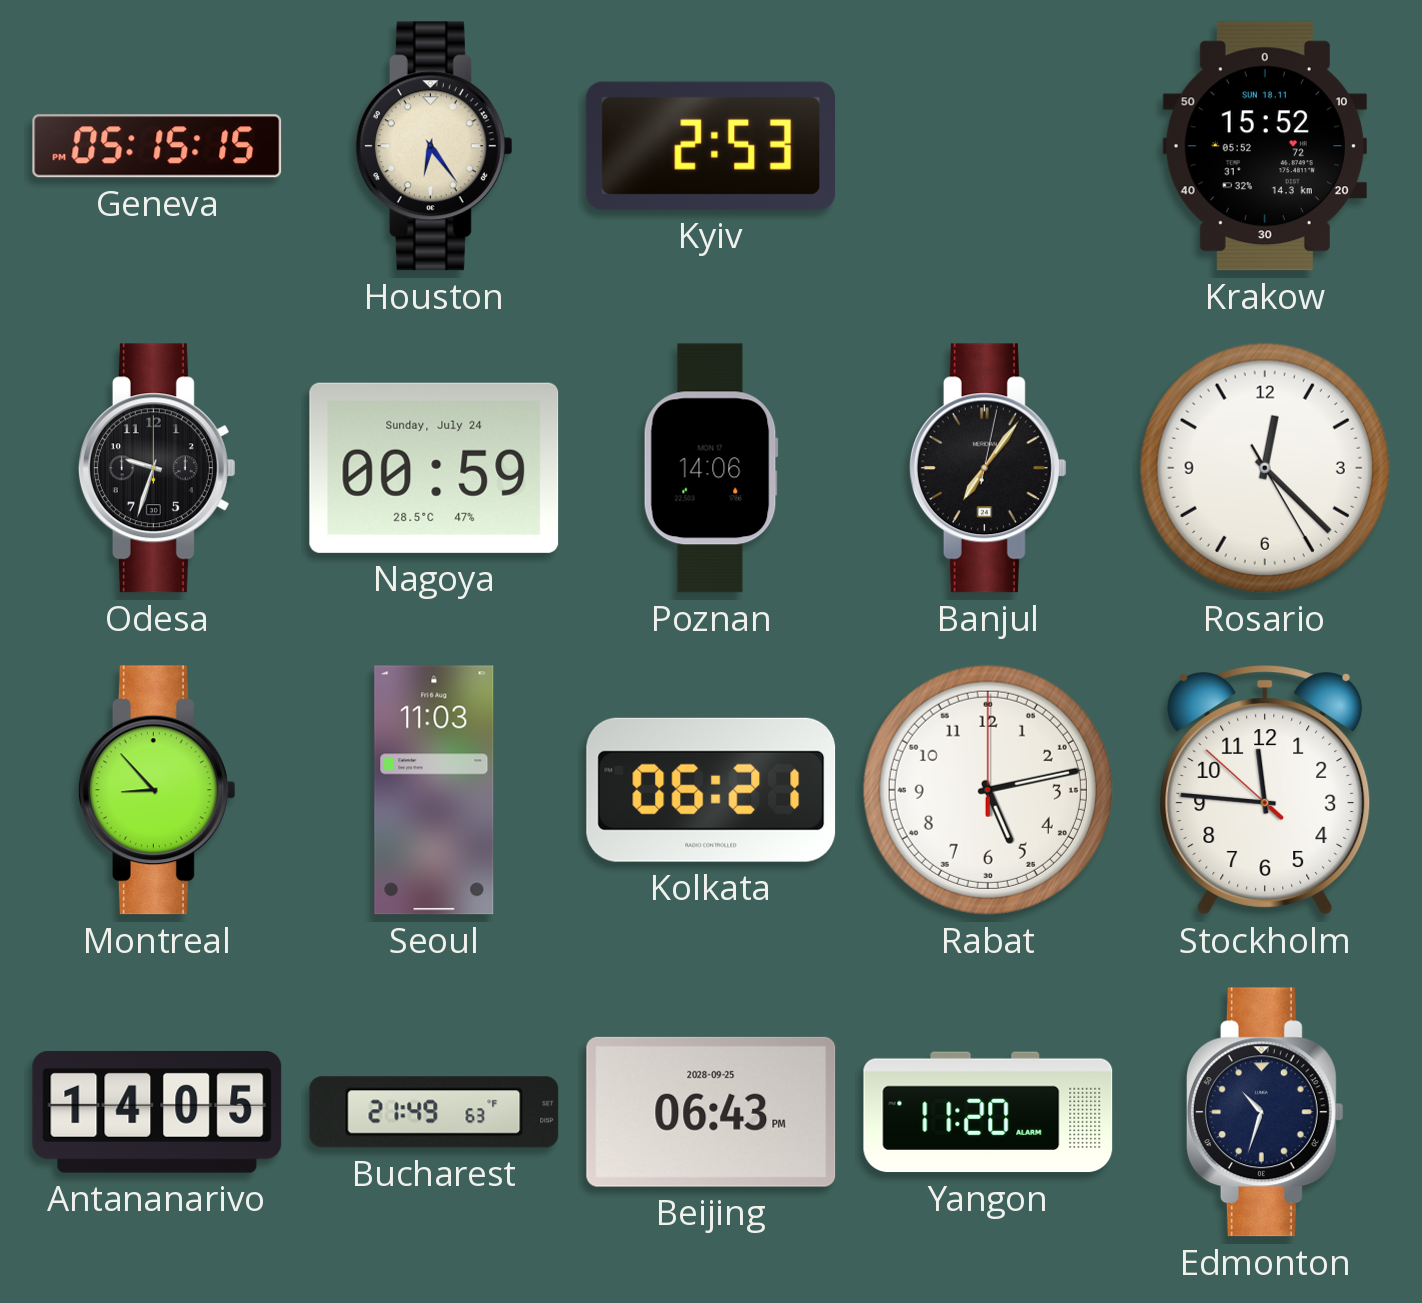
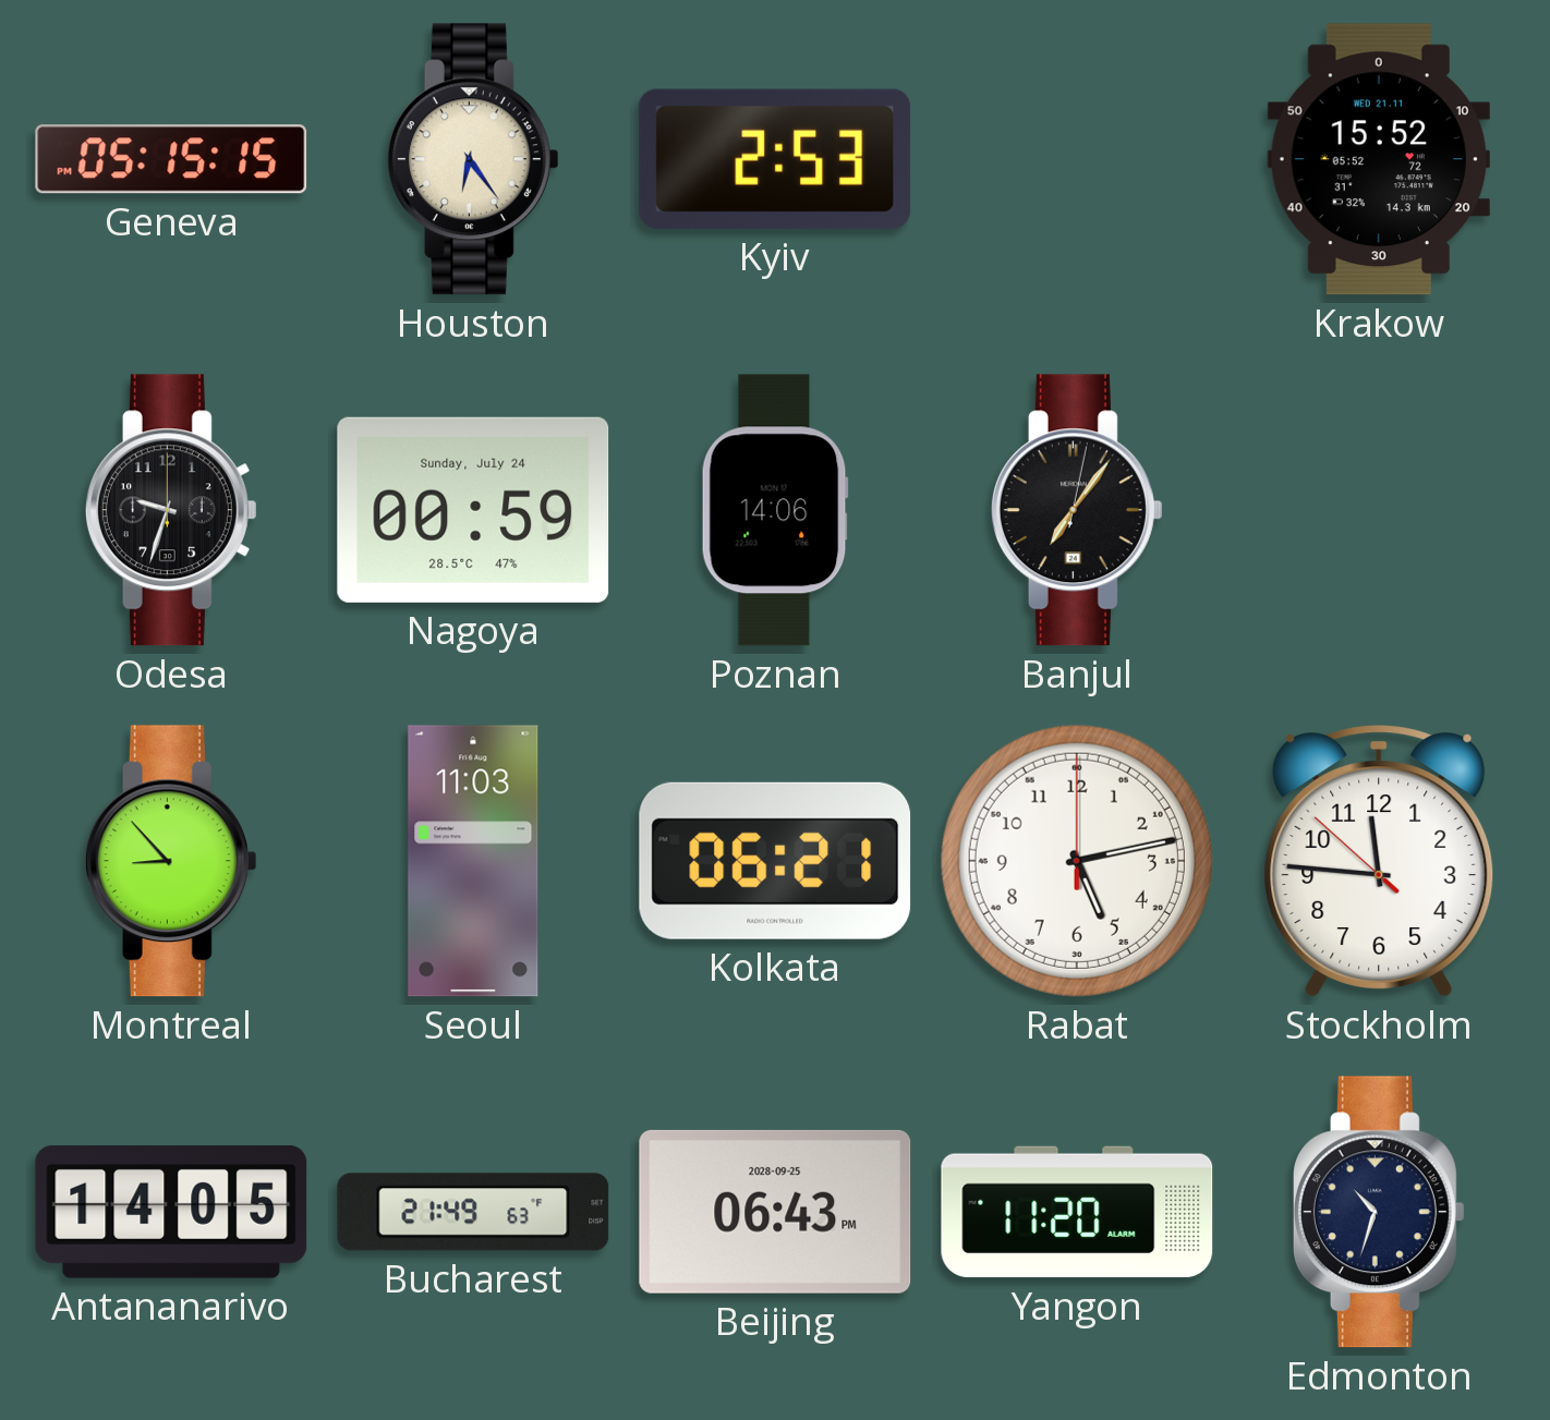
Krakow date: SUN 18.11 -> WED 21.11
Rosario: 12:22 -> none
